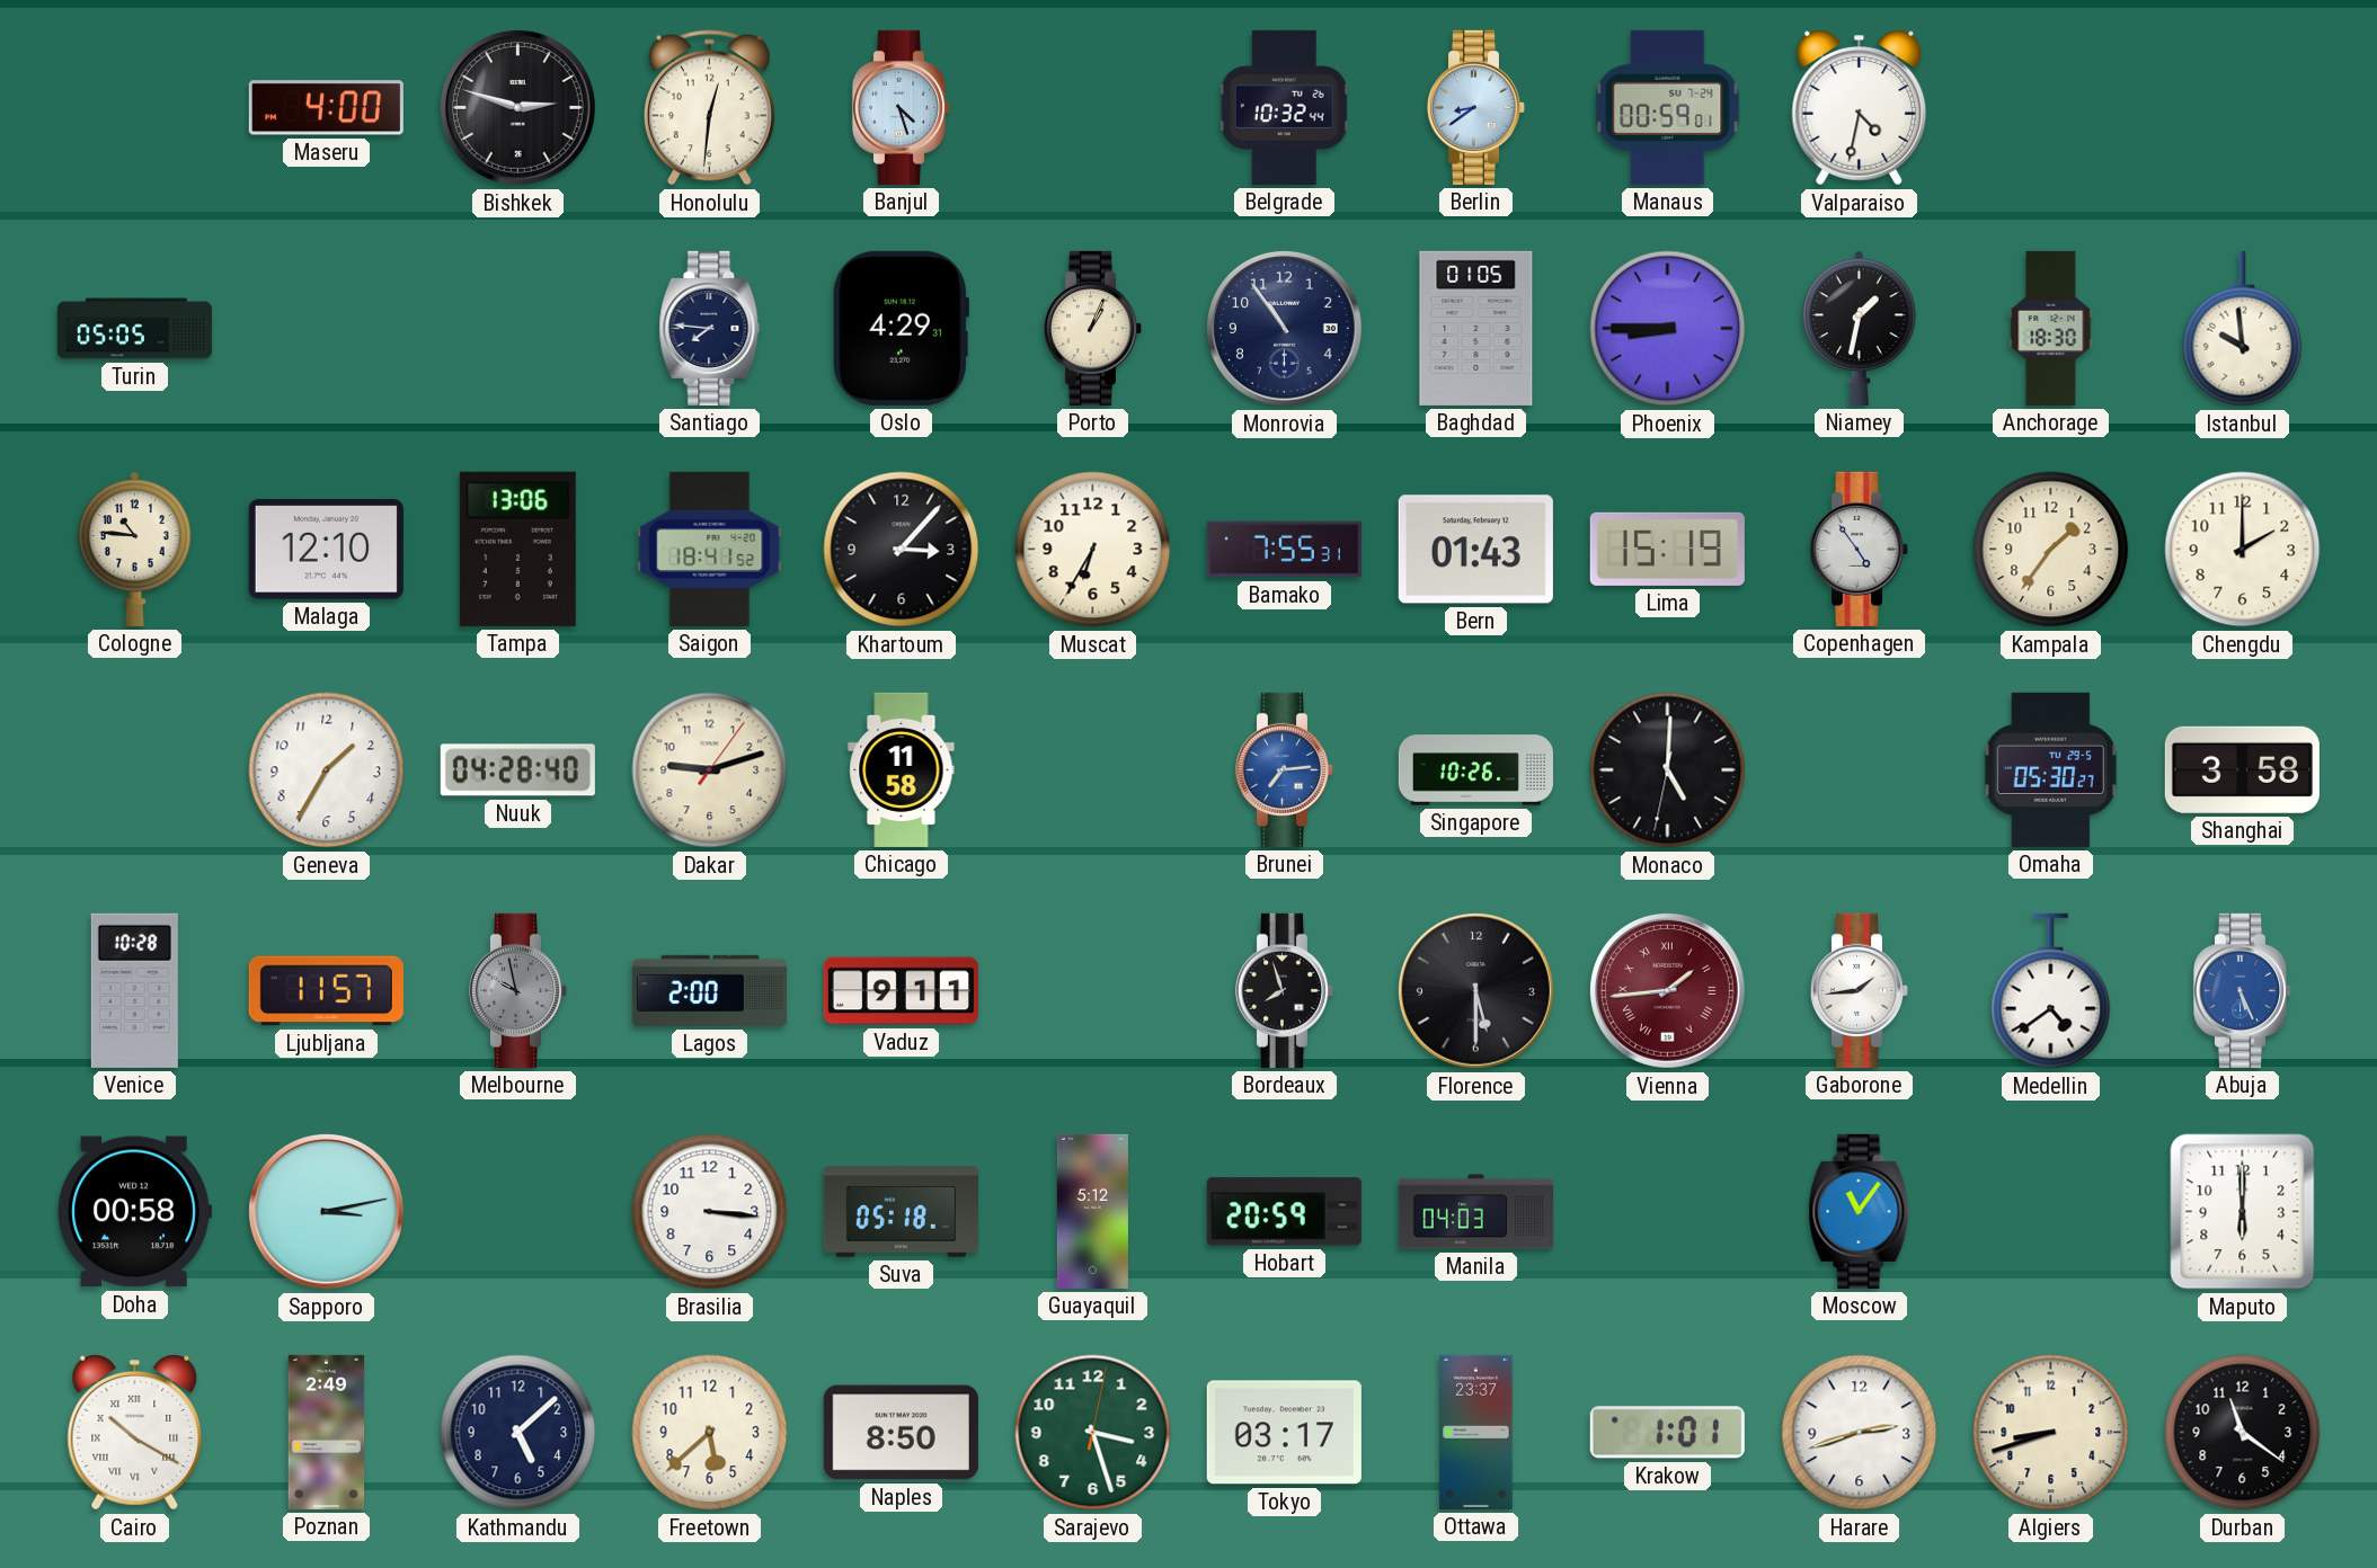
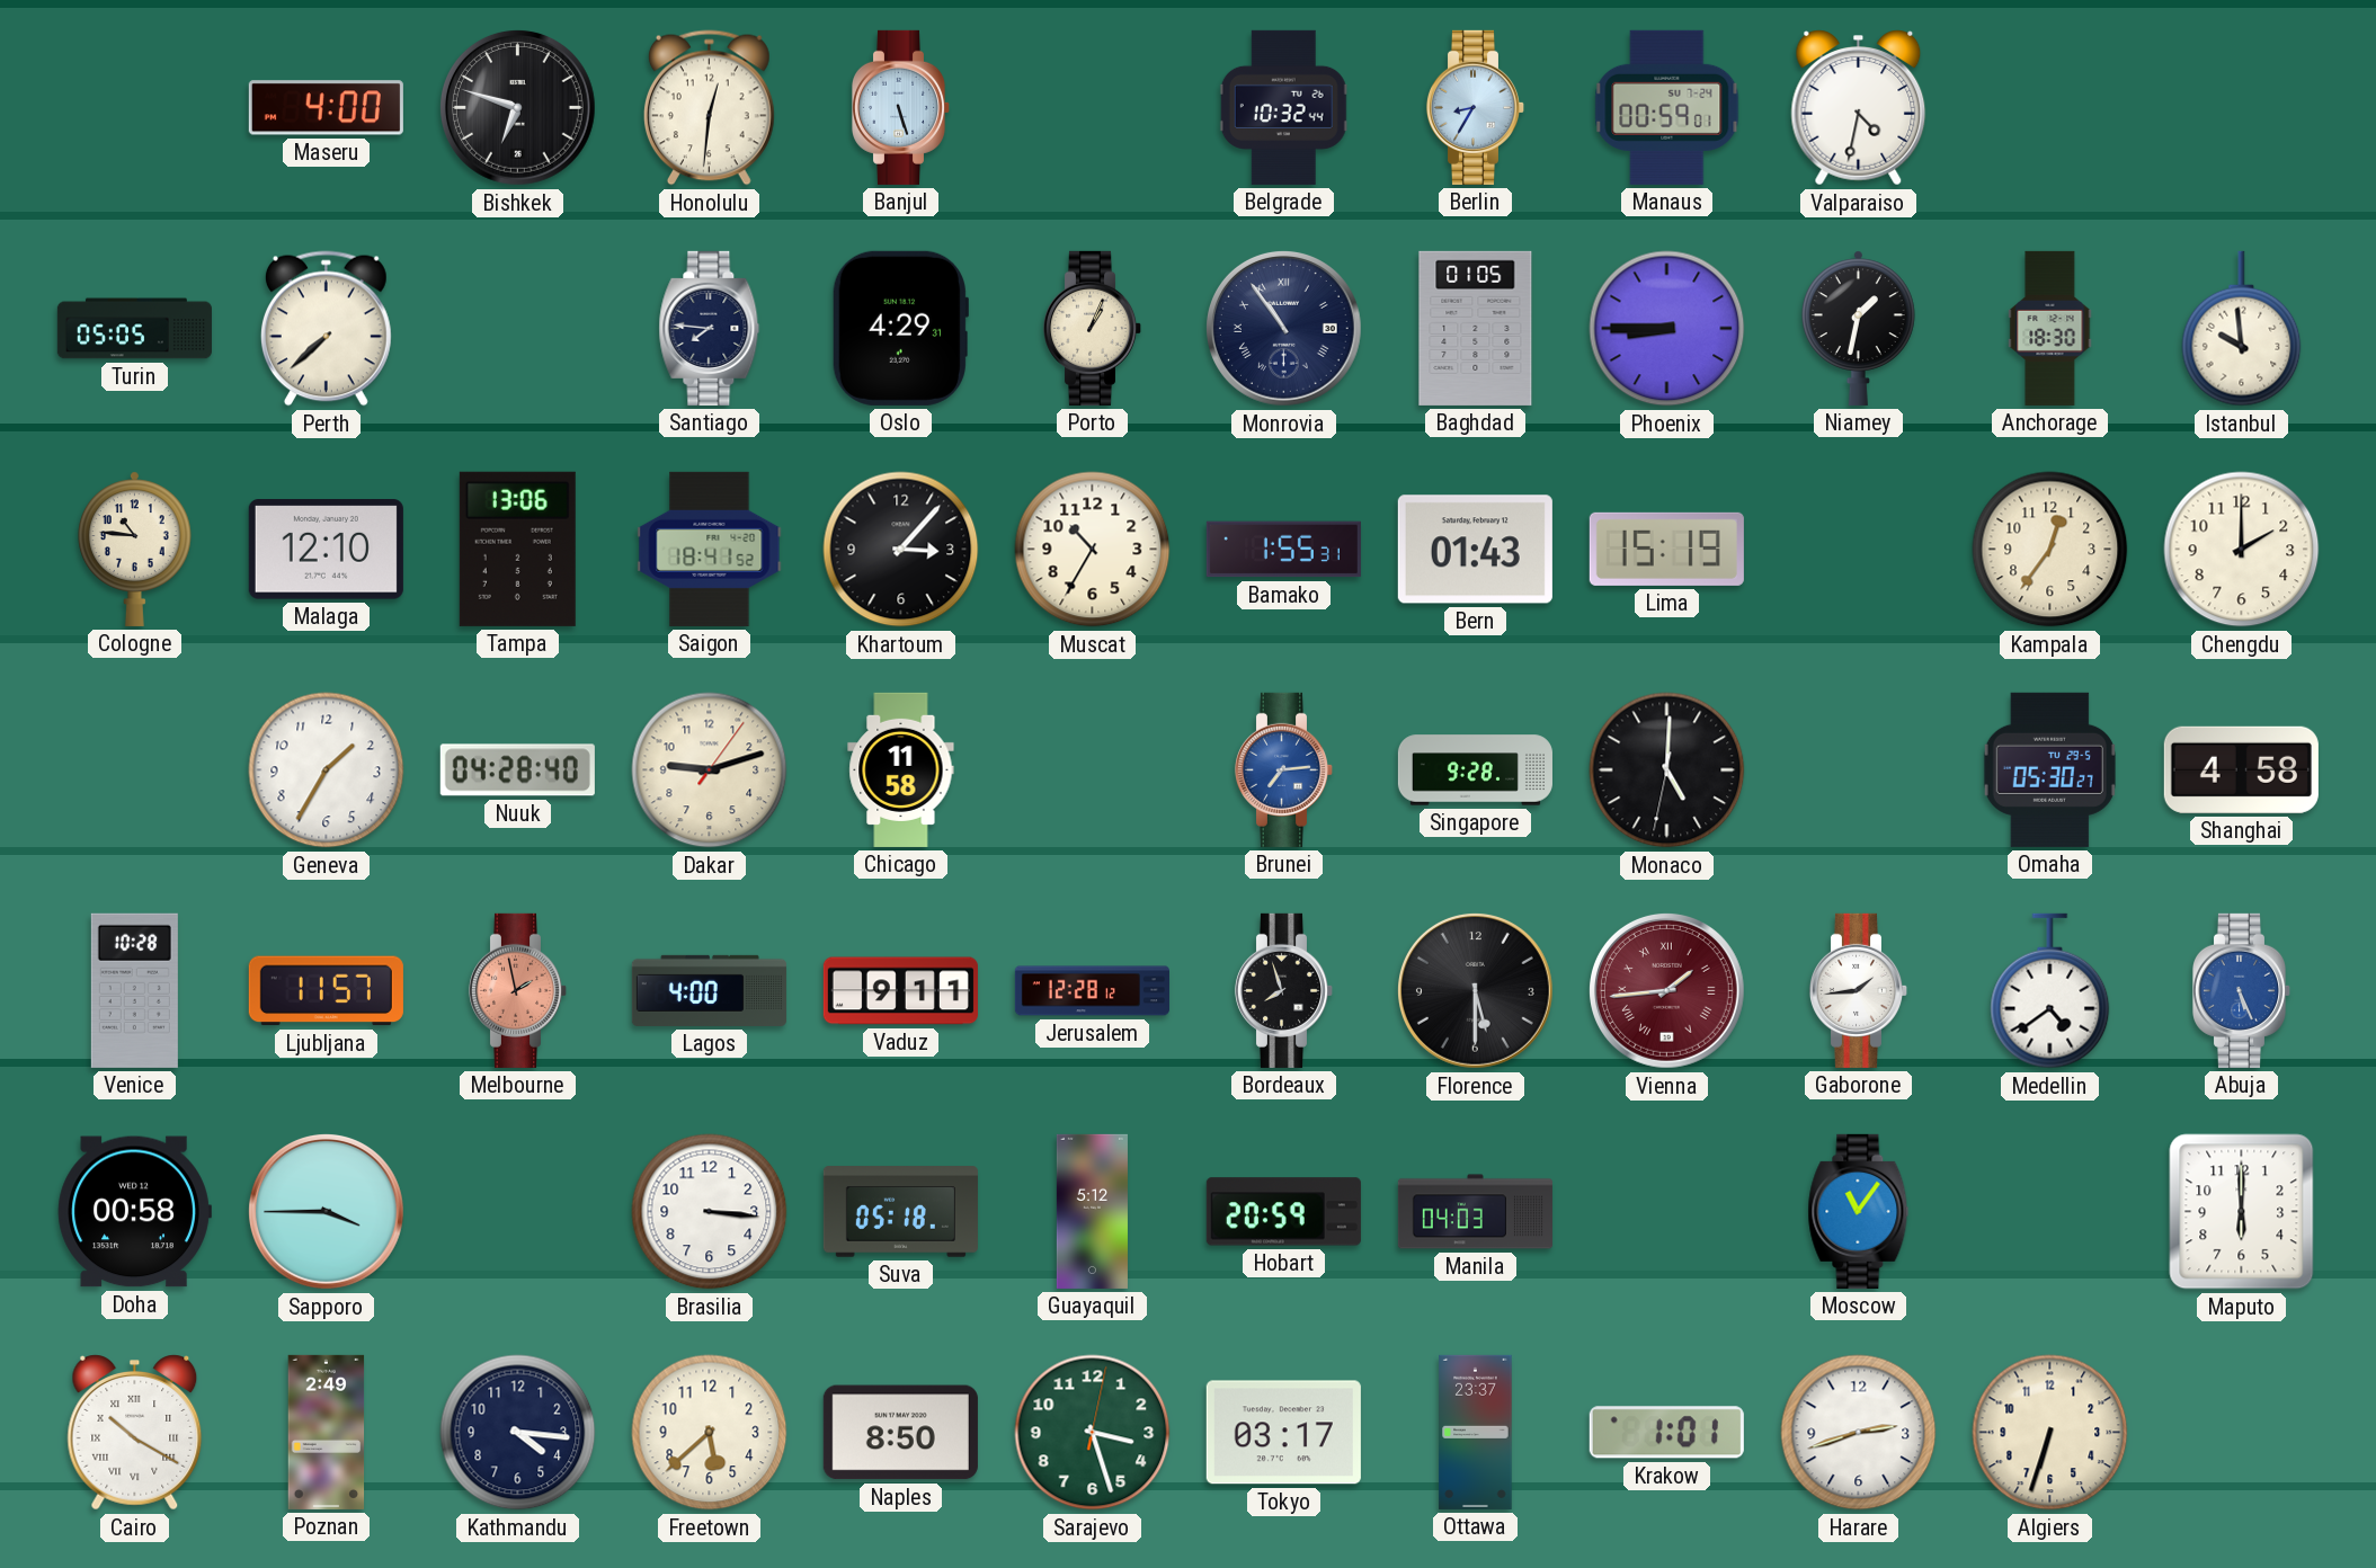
Bishkek: 2:48 -> 6:48
Banjul: 4:27 -> 5:27
Berlin: 8:39 -> 8:35
Perth: none -> 7:38
Monrovia numerals: Arabic -> Roman
Muscat: 6:35 -> 10:35
Bamako: 7:55 -> 1:55
Copenhagen: 4:54 -> none
Kampala: 1:36 -> 12:36
Singapore: 10:26 -> 9:28
Shanghai: 3:58 -> 4:58
Melbourne: 9:58 -> 1:58
Melbourne dial: grey -> salmon
Lagos: 2:00 -> 4:00
Jerusalem: none -> 12:28
Sapporo: 3:13 -> 3:45
Kathmandu: 5:08 -> 4:16
Algiers: 8:42 -> 6:33
Durban: 11:21 -> none
